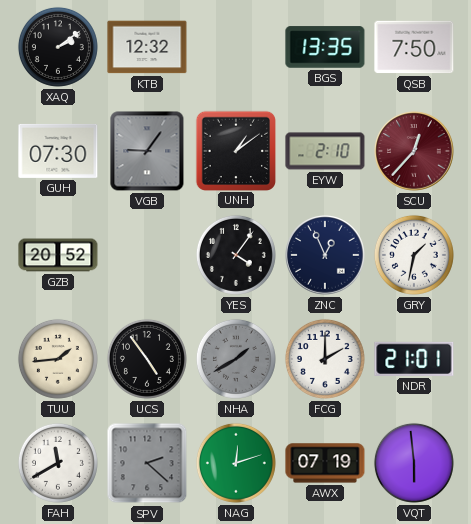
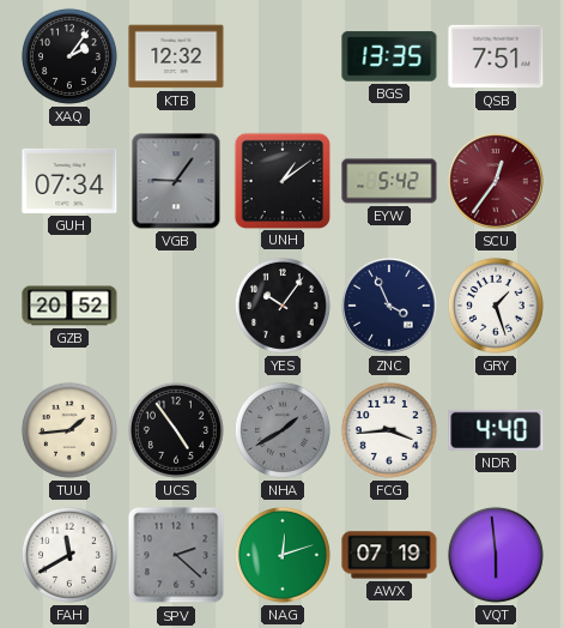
XAQ: 2:09 -> 2:06
QSB: 7:50 -> 7:51
GUH: 07:30 -> 07:34
EYW: 2:10 -> 5:42
SCU: 12:37 -> 12:36
YES: 4:06 -> 10:06
ZNC: 12:56 -> 3:56
GRY: 1:32 -> 1:27
FCG: 2:00 -> 3:44
NDR: 21:01 -> 4:40
